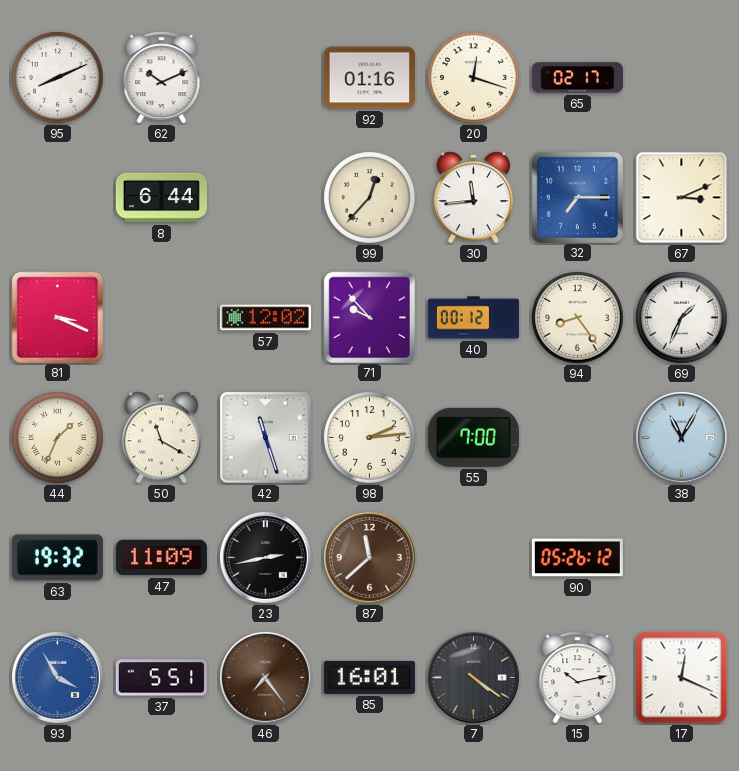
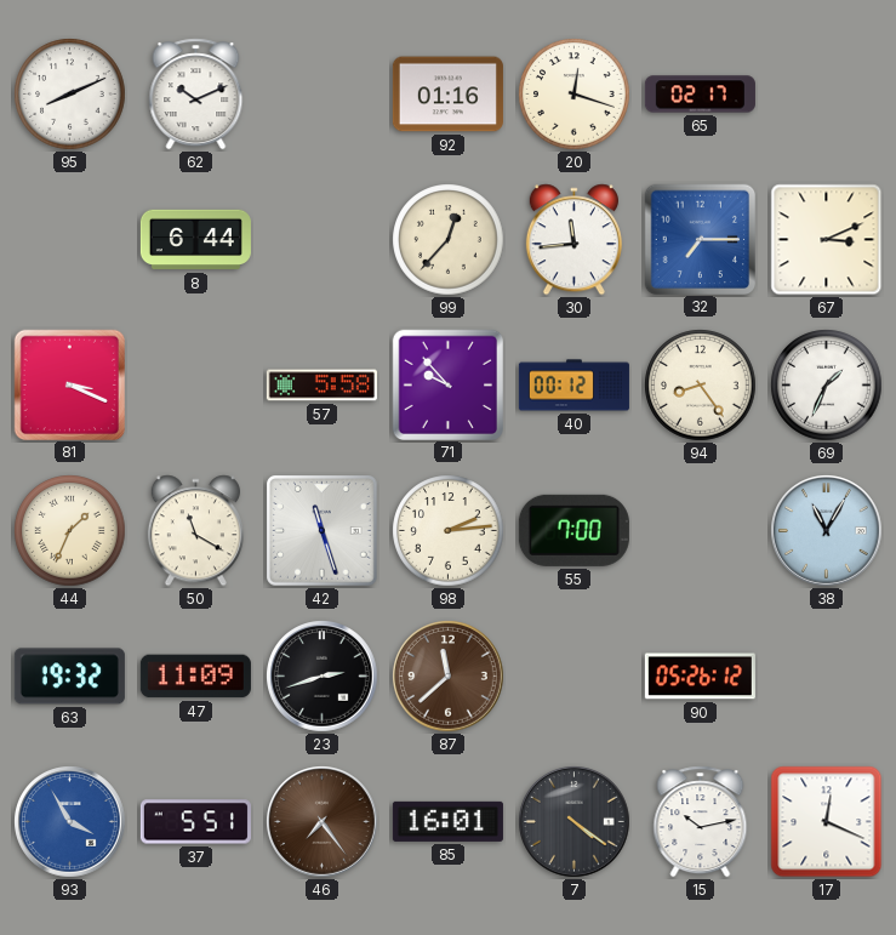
57: 12:02 -> 5:58
23: 2:43 -> 2:42
